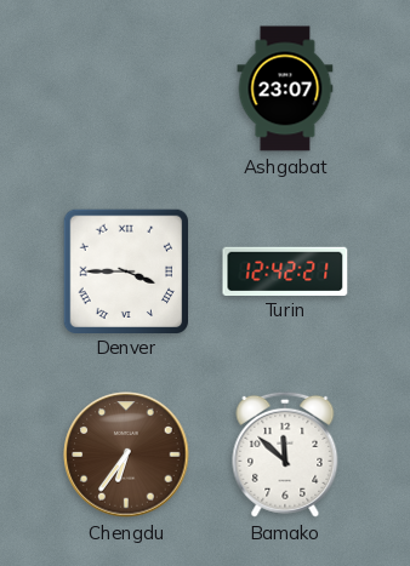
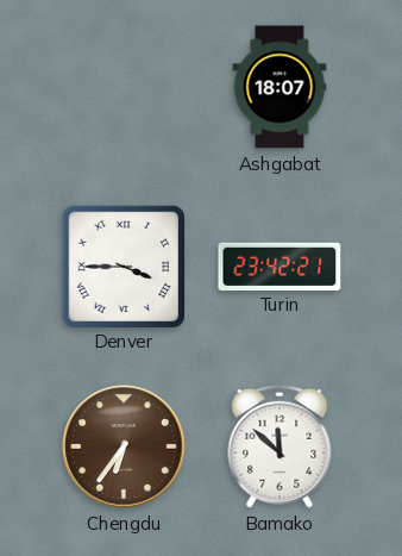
Ashgabat: 23:07 -> 18:07
Turin: 12:42 -> 23:42
